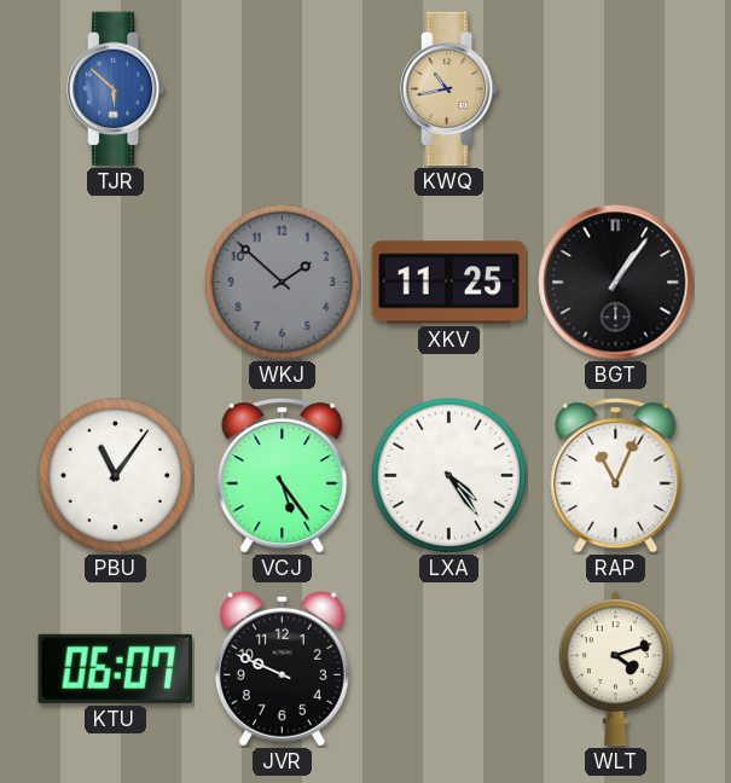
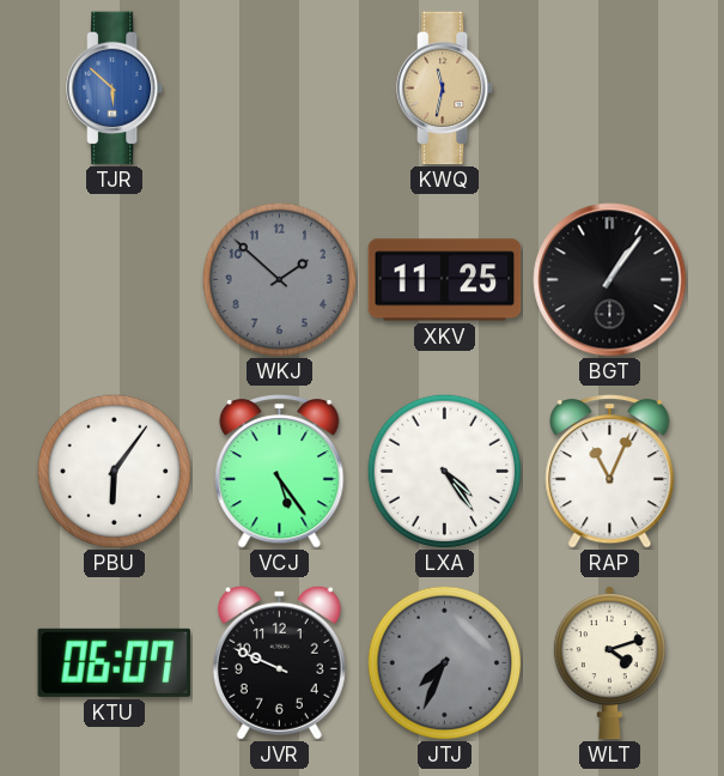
KWQ: 10:43 -> 11:32
PBU: 11:06 -> 6:06
JTJ: none -> 7:34
